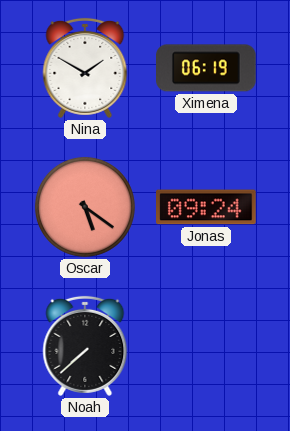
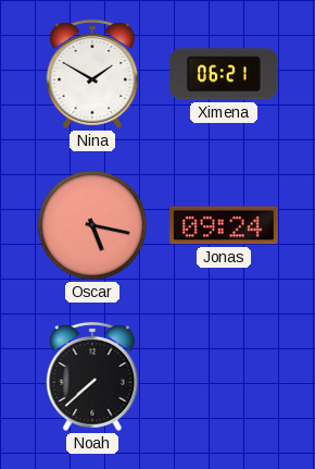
Ximena: 06:19 -> 06:21
Oscar: 5:21 -> 5:17
